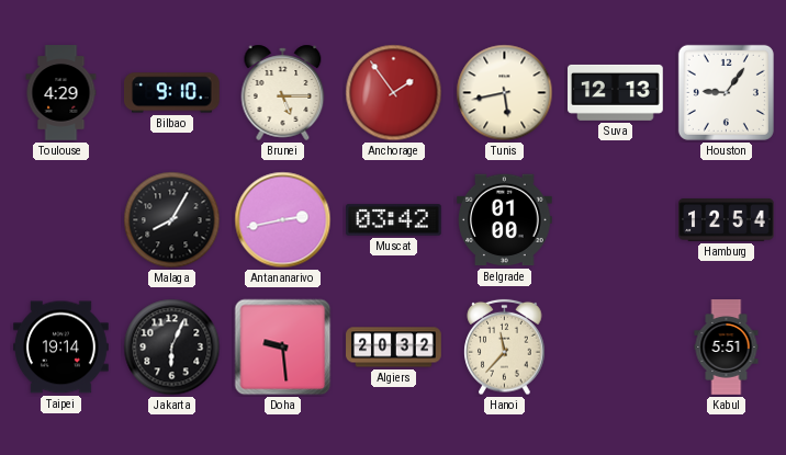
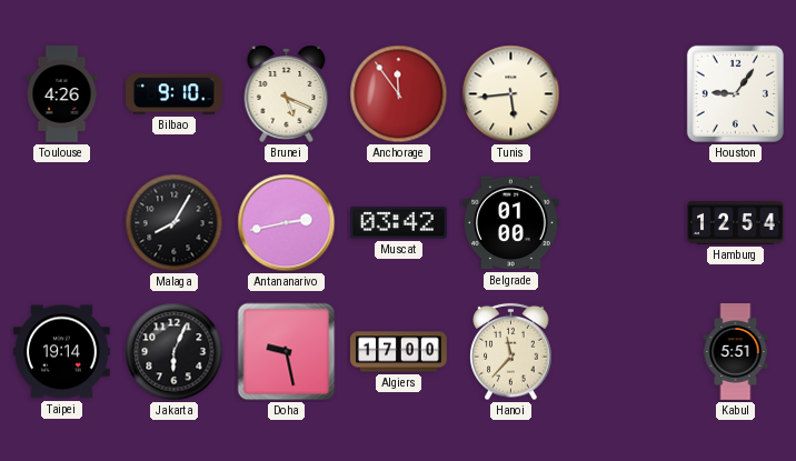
Toulouse: 4:29 -> 4:26
Brunei: 5:15 -> 5:19
Anchorage: 1:54 -> 11:54
Tunis: 5:43 -> 5:44
Suva: 12:13 -> none
Doha: 9:29 -> 9:28
Algiers: 20:32 -> 17:00
